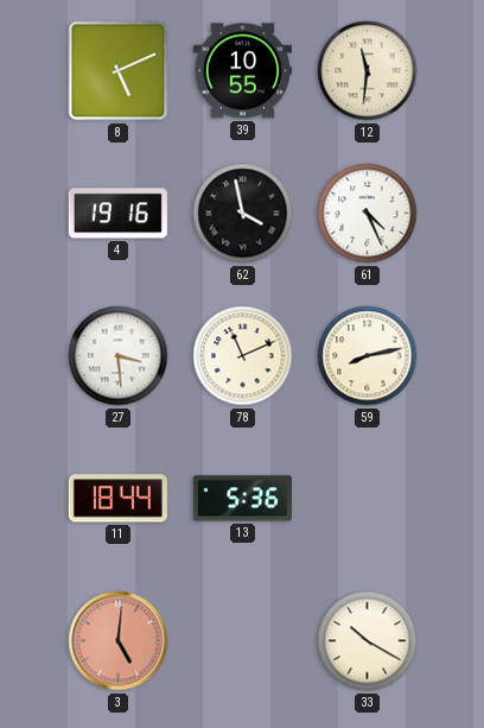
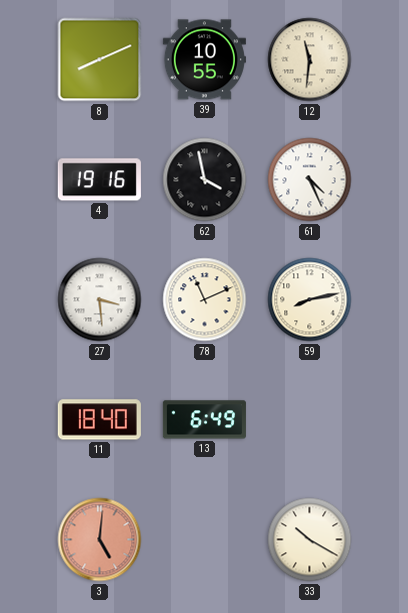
8: 5:11 -> 8:11
11: 18:44 -> 18:40
13: 5:36 -> 6:49
